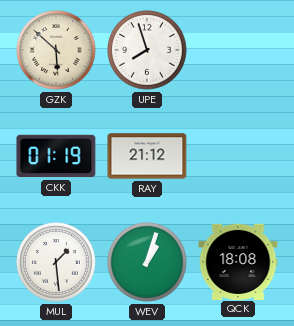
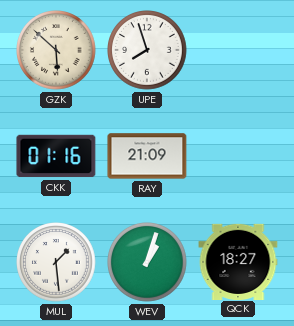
CKK: 01:19 -> 01:16
RAY: 21:12 -> 21:09
QCK: 18:08 -> 18:27
